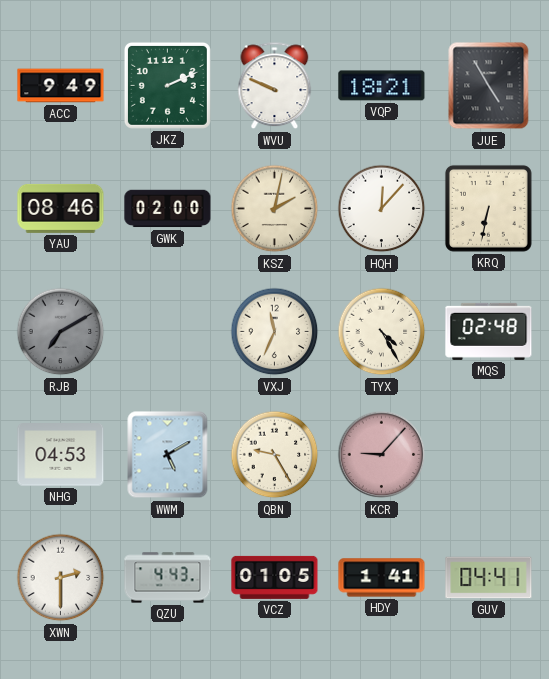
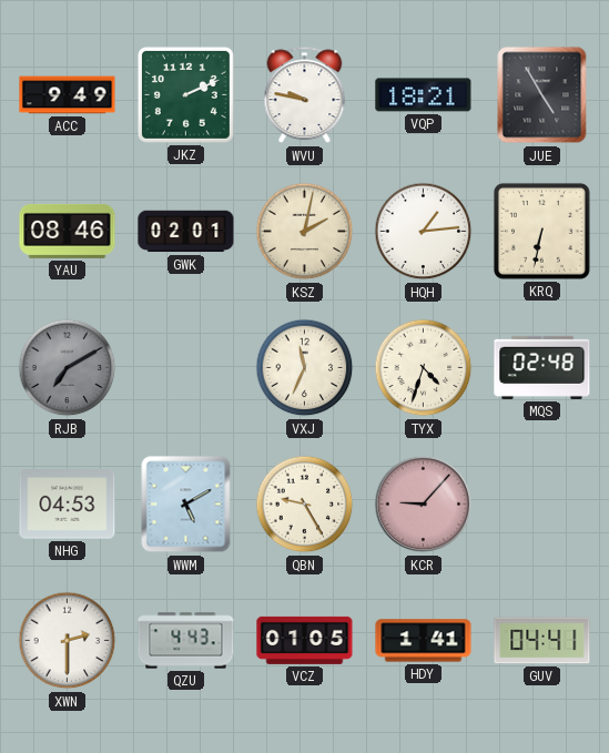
WVU: 9:49 -> 9:47
GWK: 02:00 -> 02:01
HQH: 12:07 -> 1:14
TYX: 4:25 -> 4:33
